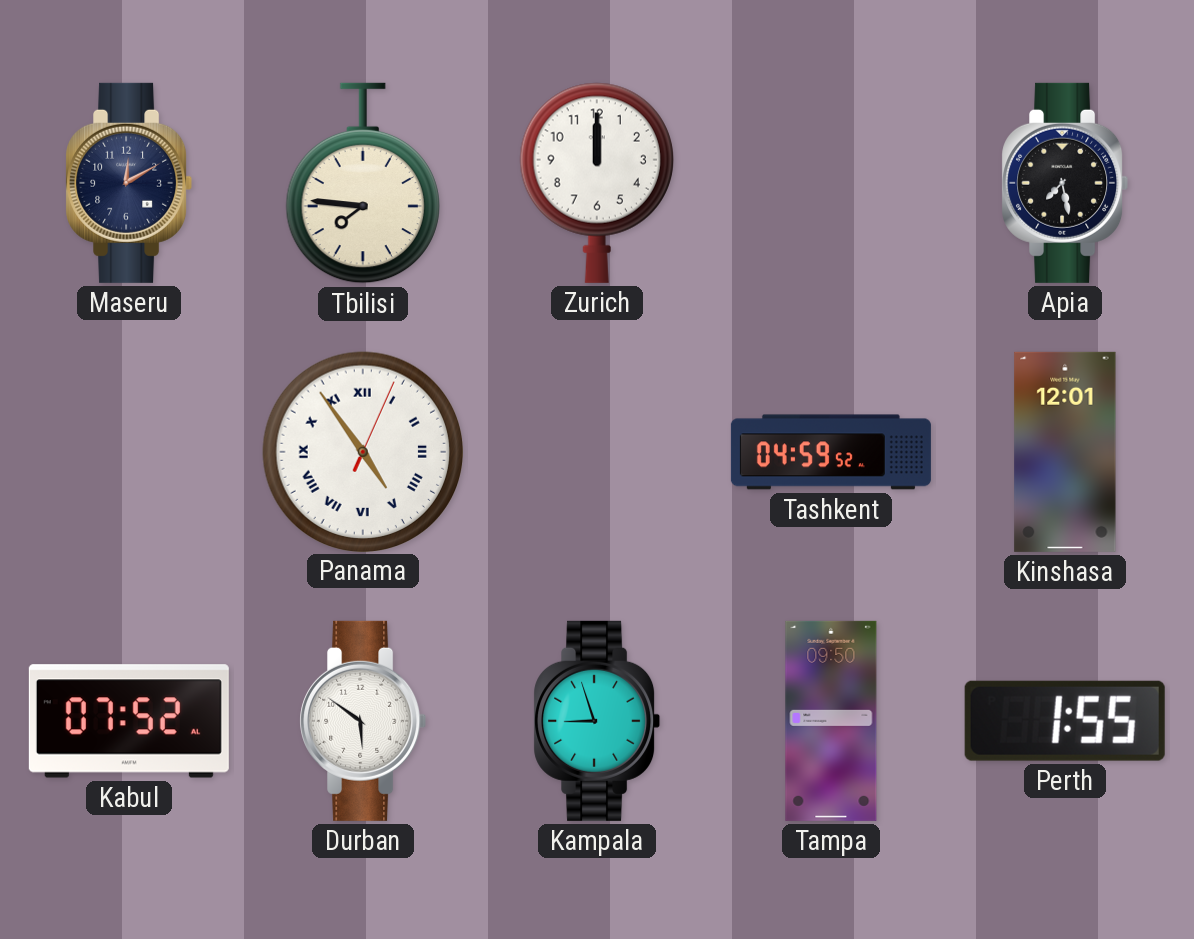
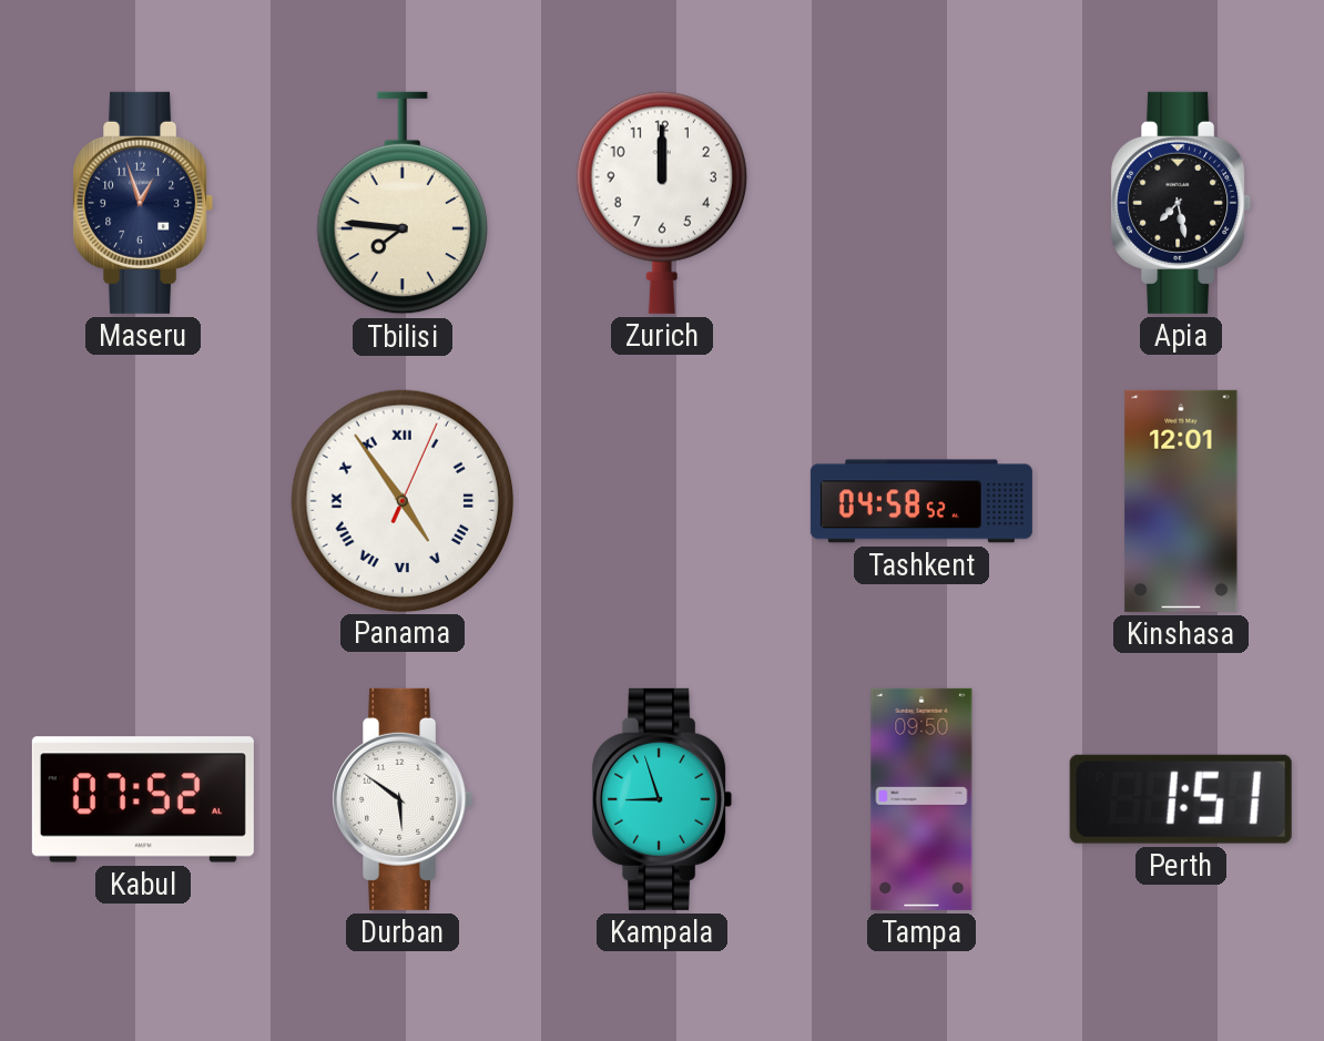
Maseru: 12:10 -> 12:57
Tashkent: 04:59 -> 04:58
Perth: 1:55 -> 1:51
